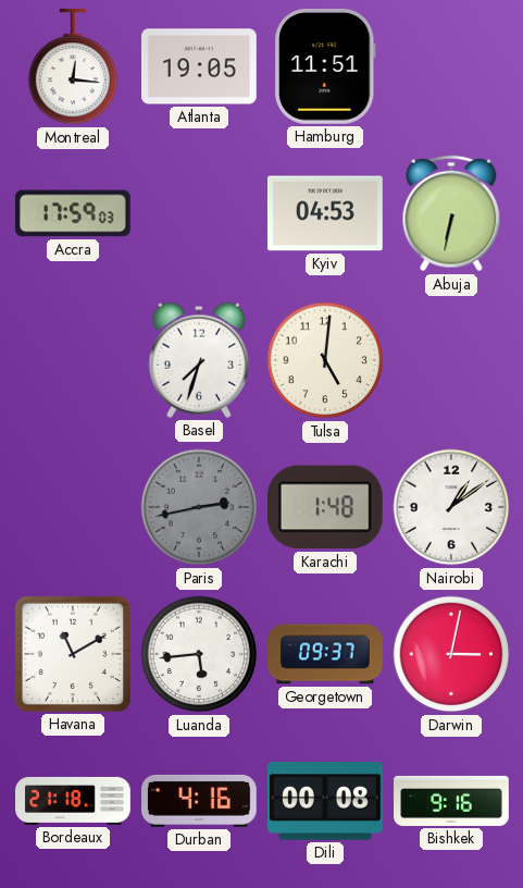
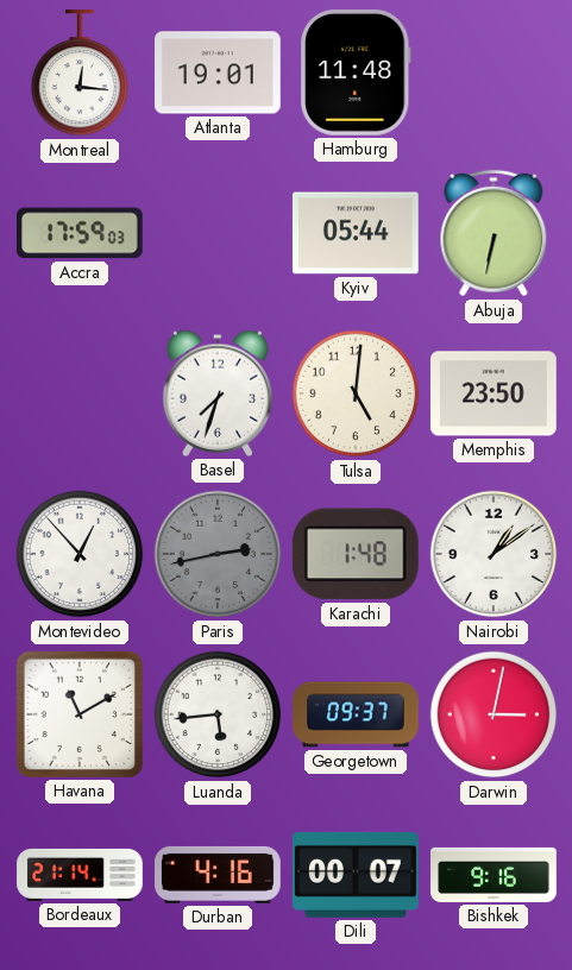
Atlanta: 19:05 -> 19:01
Hamburg: 11:51 -> 11:48
Kyiv: 04:53 -> 05:44
Memphis: none -> 23:50
Montevideo: none -> 12:53
Bordeaux: 21:18 -> 21:14
Dili: 00:08 -> 00:07
